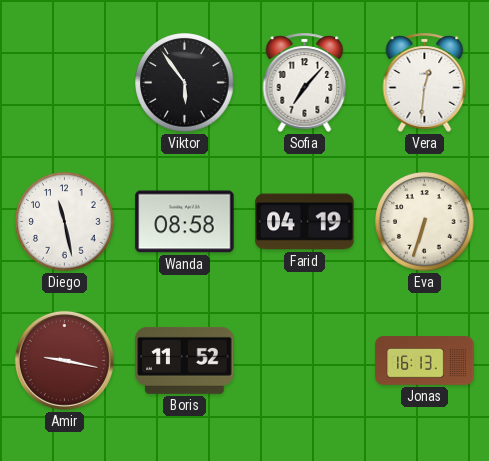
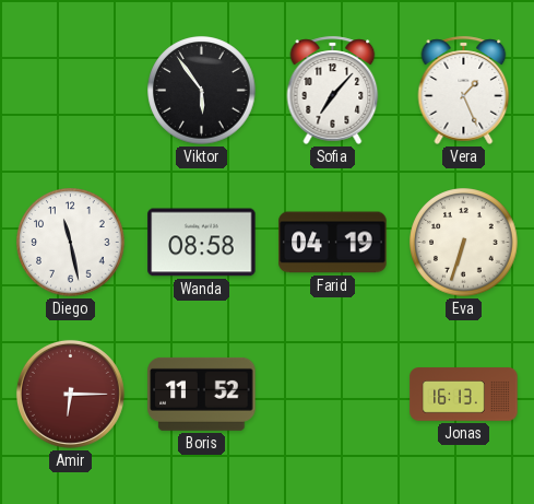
Vera: 12:31 -> 1:26
Amir: 9:17 -> 6:15
